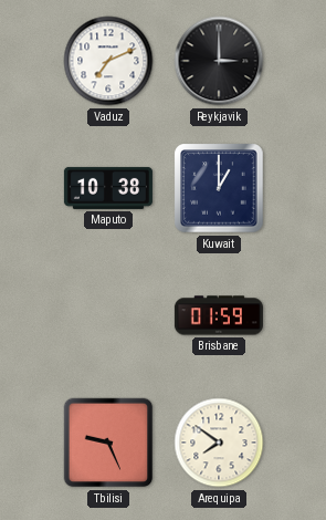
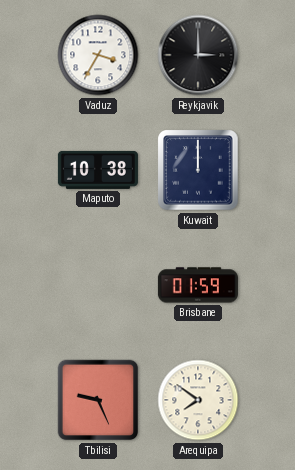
Vaduz: 7:11 -> 3:35
Kuwait: 1:00 -> 12:00
